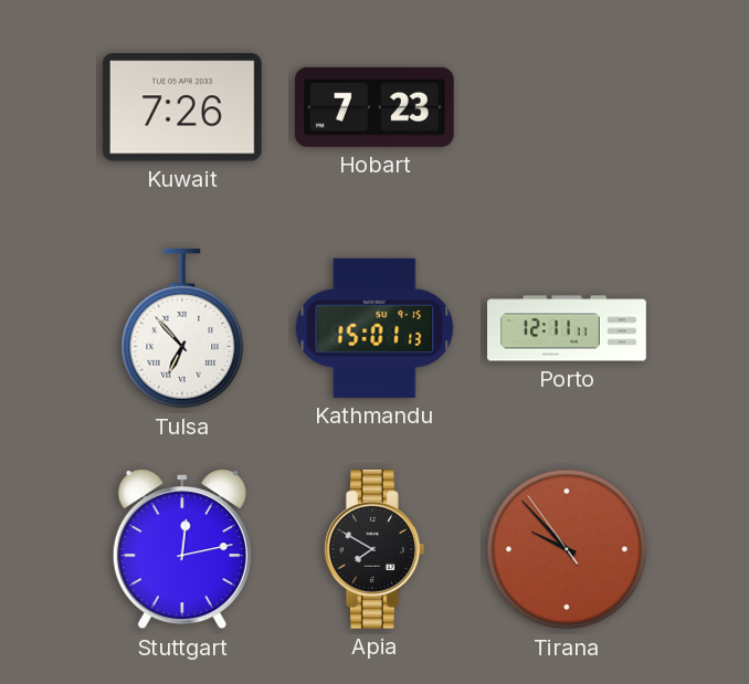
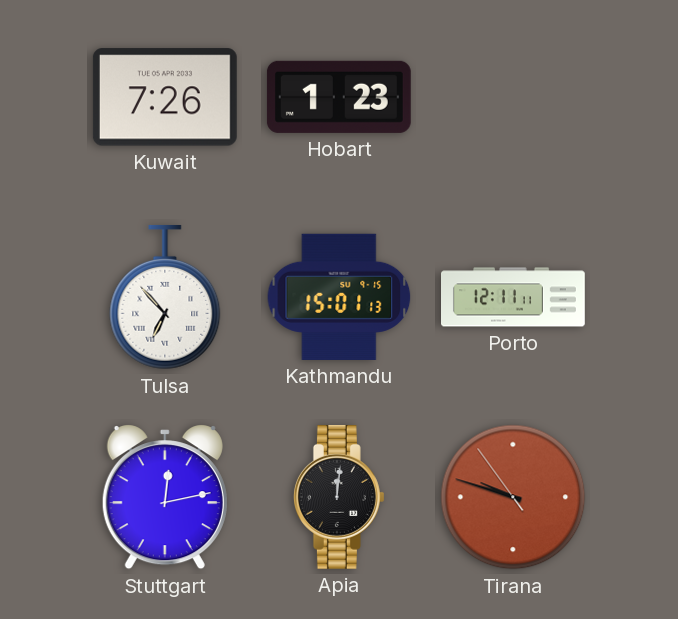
Hobart: 7:23 -> 1:23
Apia: 7:50 -> 12:01
Tirana: 9:52 -> 9:47
